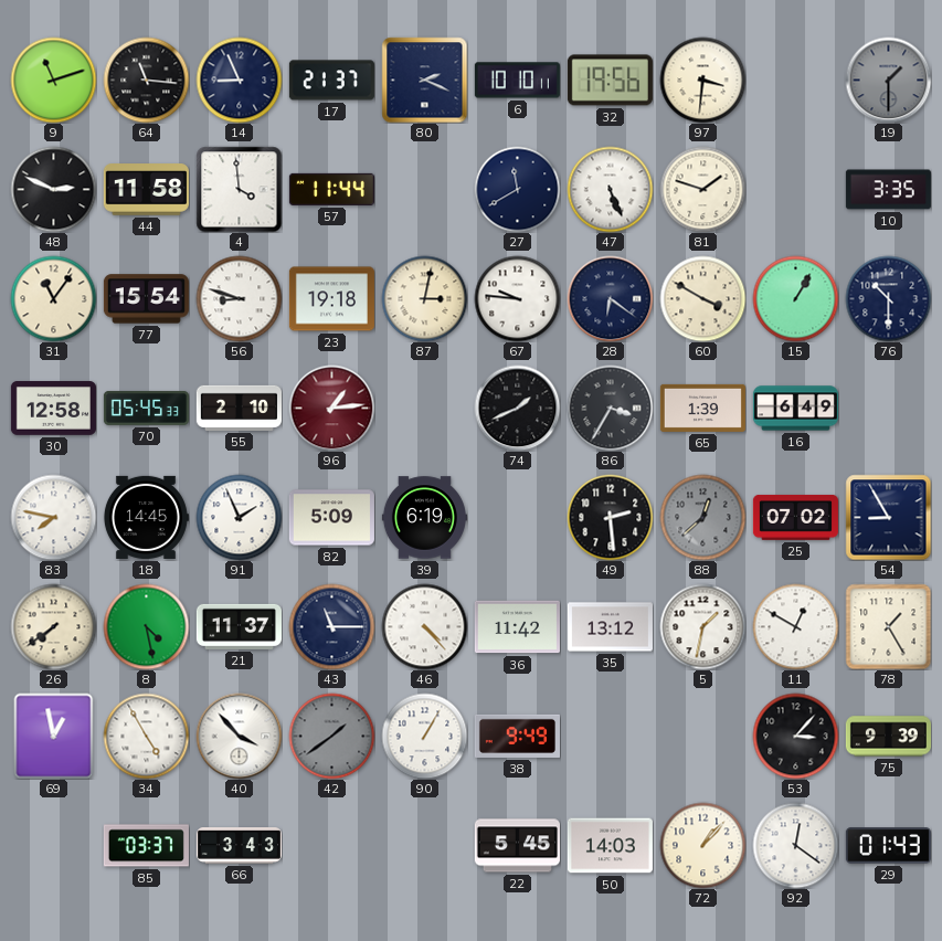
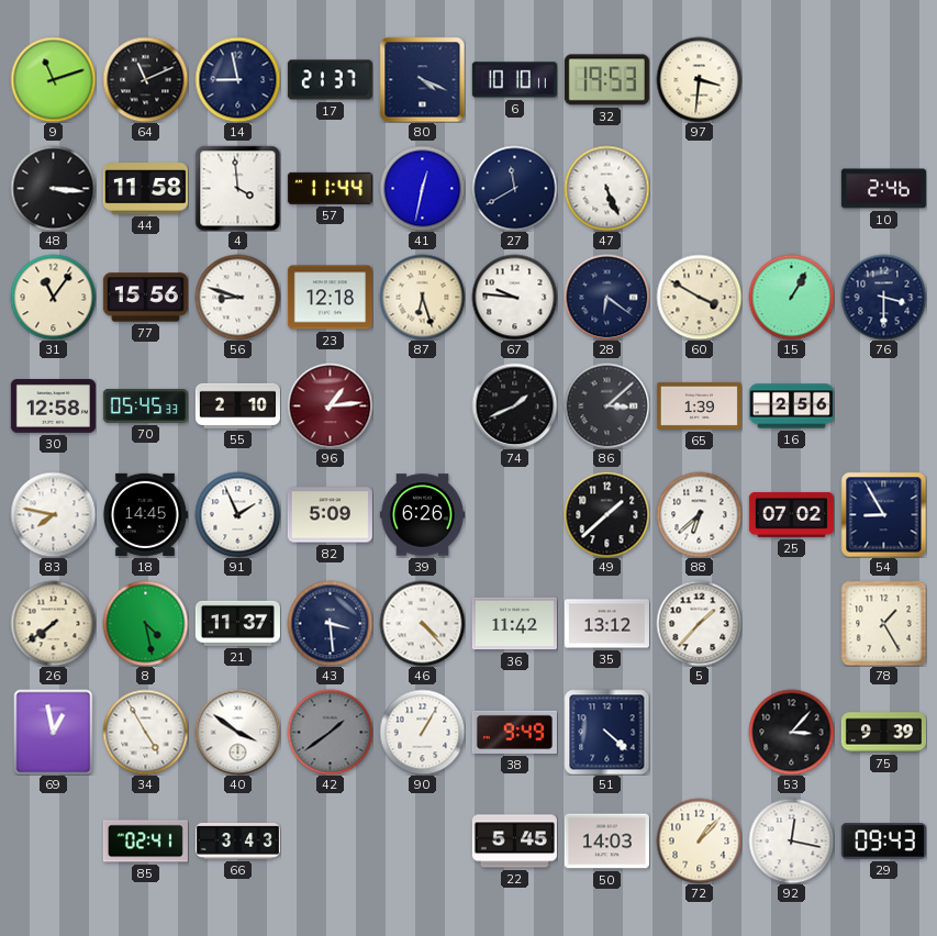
64: 11:16 -> 11:11
14: 8:56 -> 8:58
80: 2:19 -> 4:19
32: 19:56 -> 19:53
19: 1:30 -> none
48: 2:49 -> 3:16
41: none -> 12:32
81: 1:48 -> none
10: 3:35 -> 2:46
77: 15:54 -> 15:56
23: 19:18 -> 12:18
87: 3:02 -> 6:27
76: 10:30 -> 3:30
86: 3:35 -> 3:08
16: 6:49 -> 2:56
39: 6:19 -> 6:26
49: 2:29 -> 1:38
88: 12:38 -> 6:38
88 dial: grey -> white
43: 11:15 -> 3:29
5: 1:32 -> 1:37
11: 12:50 -> none
40: 3:53 -> 3:51
51: none -> 4:22
85: 03:37 -> 02:41
92: 12:21 -> 12:17
29: 01:43 -> 09:43
